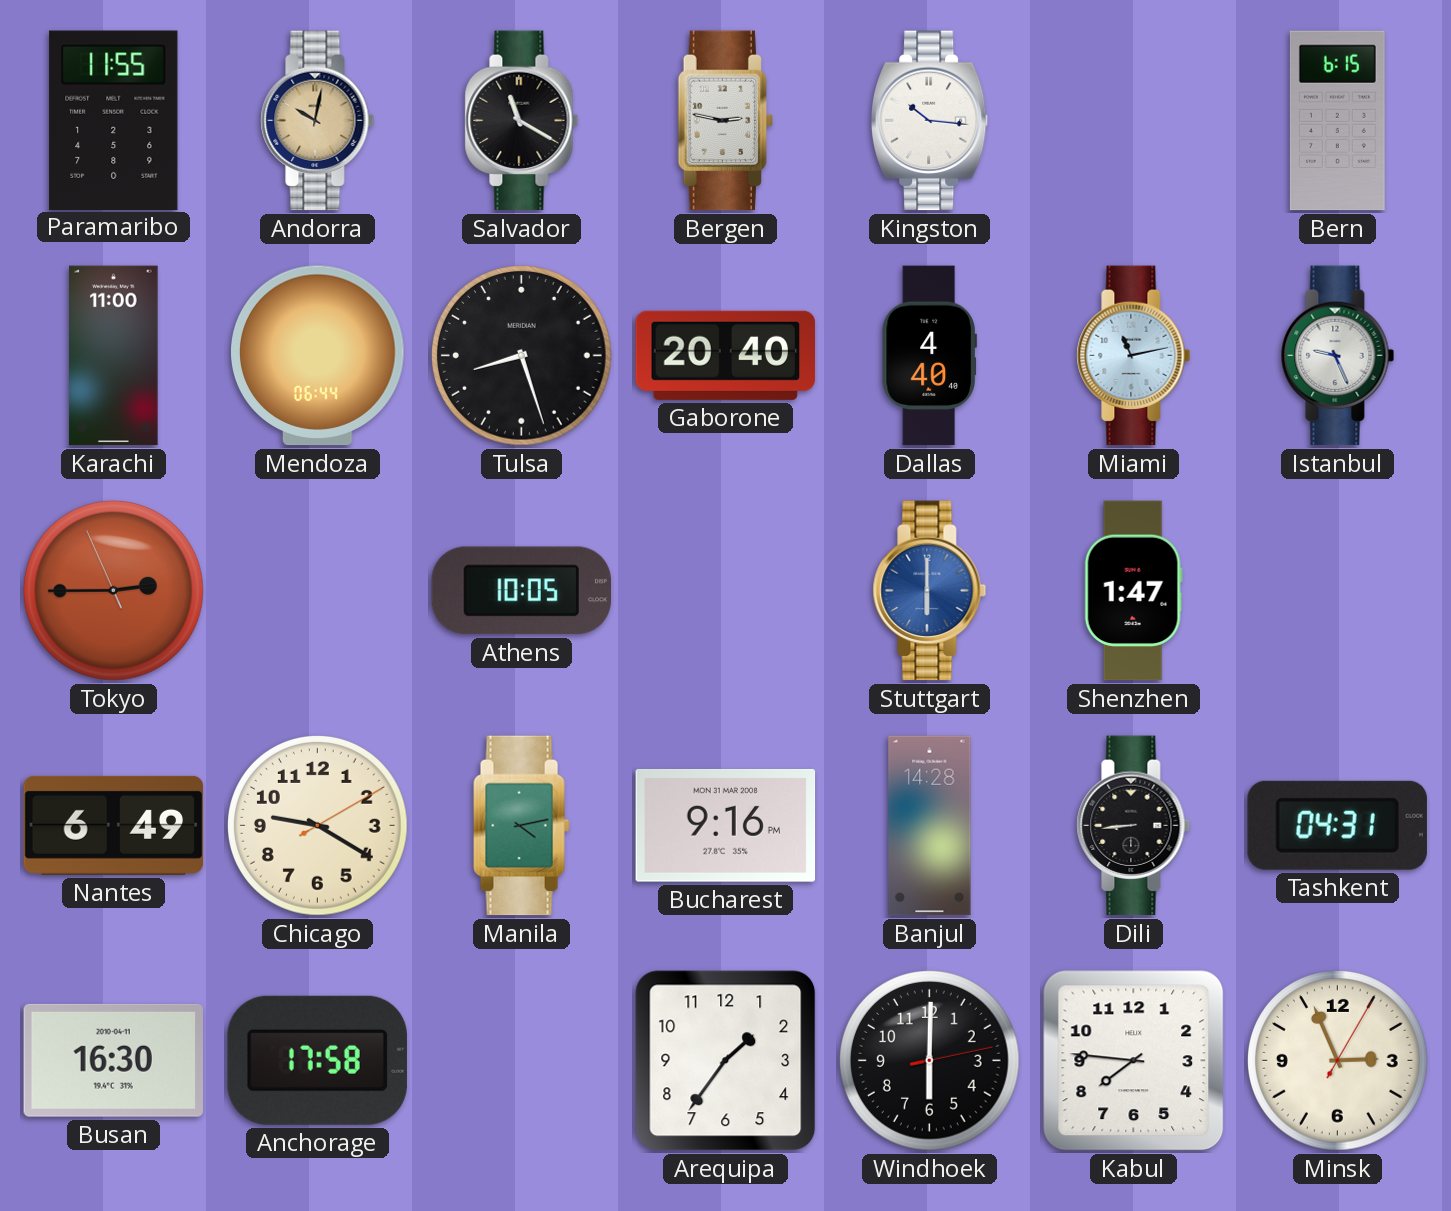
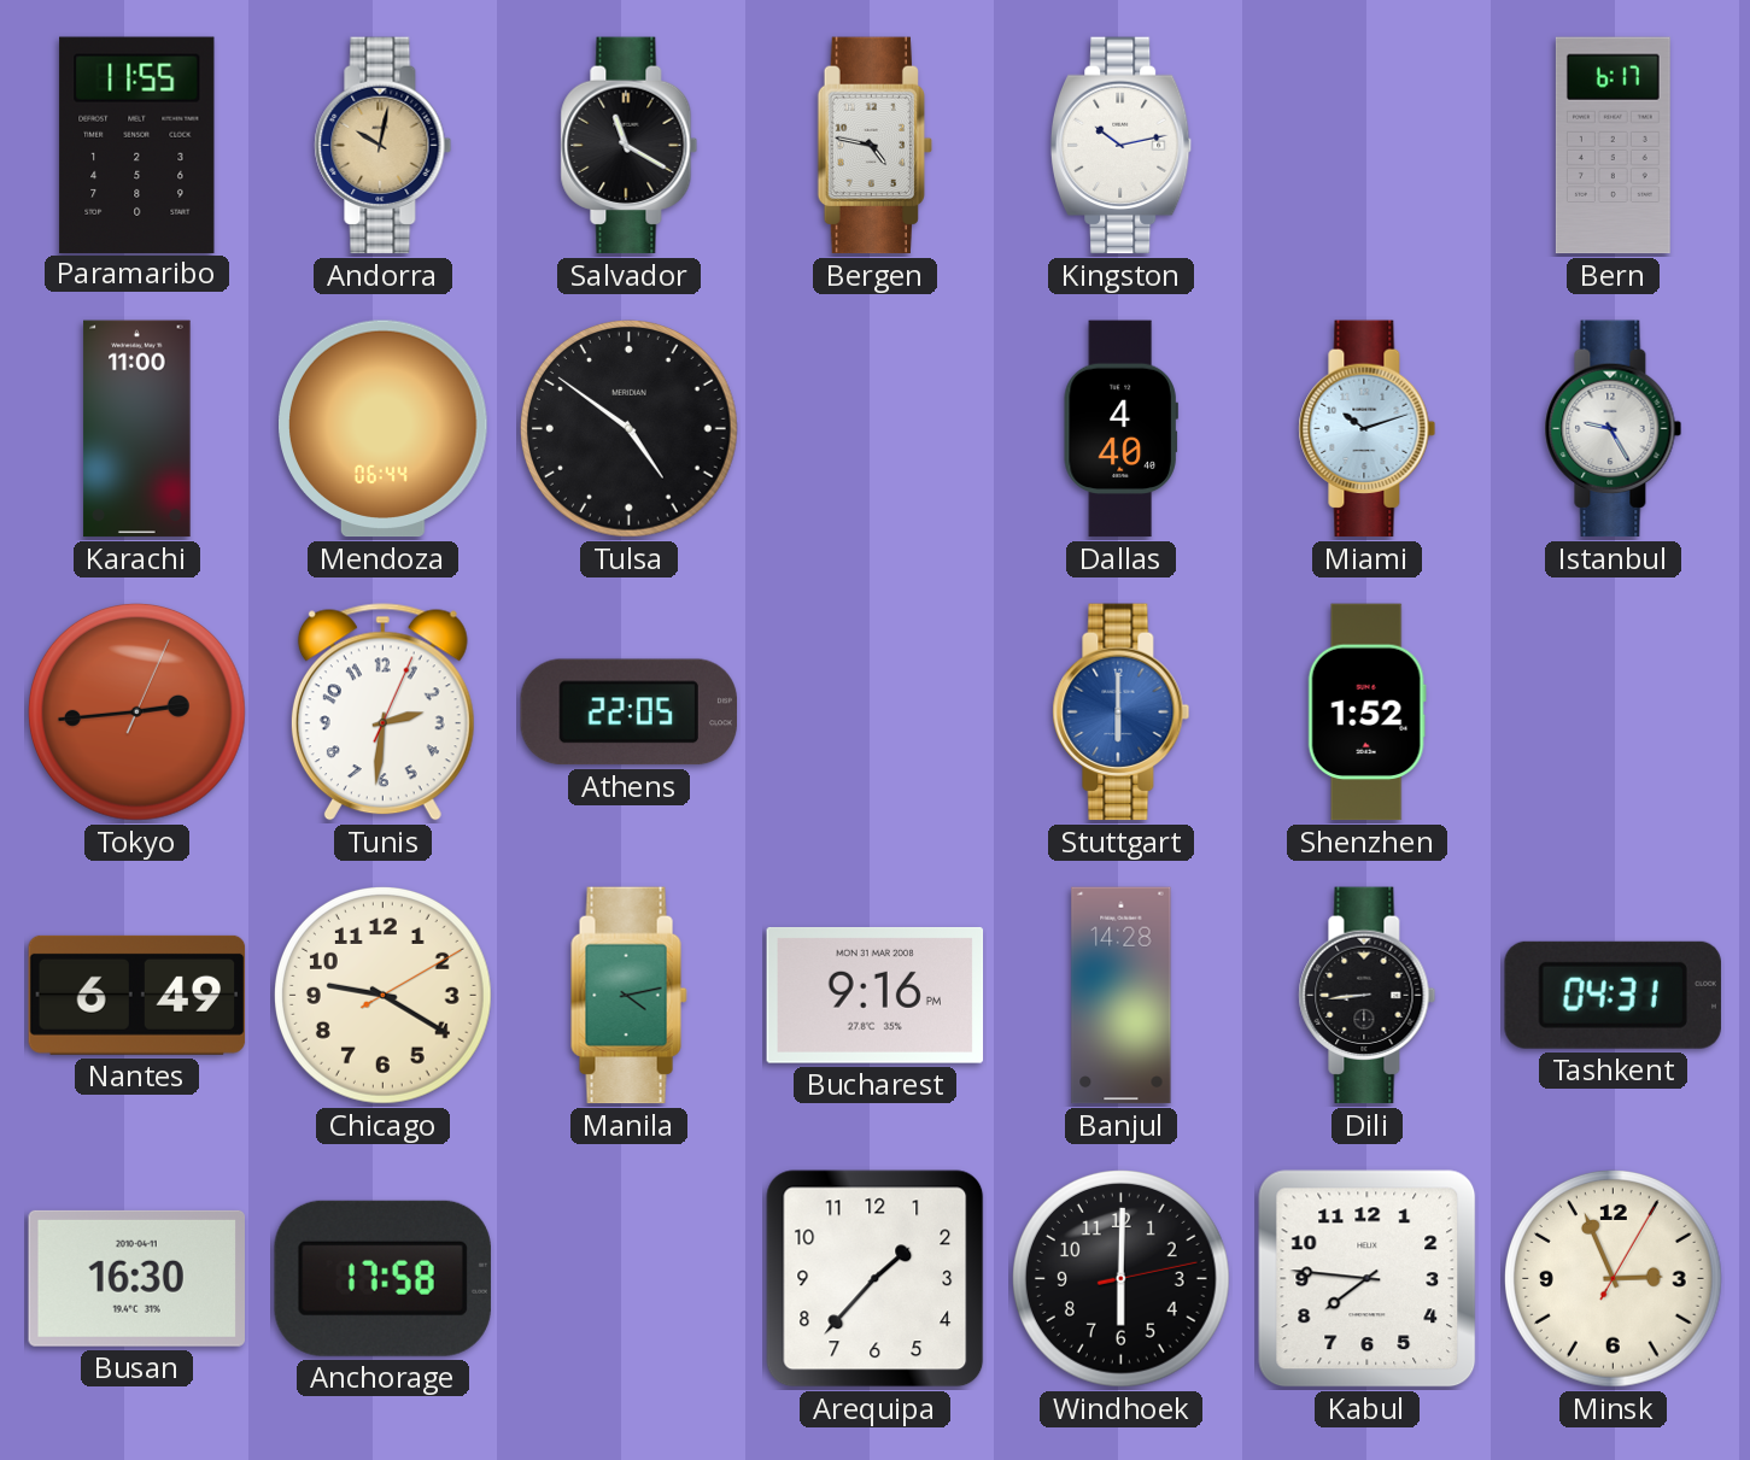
Bergen: 2:47 -> 4:47
Kingston: 10:16 -> 10:13
Bern: 6:15 -> 6:17
Tulsa: 8:27 -> 4:51
Gaborone: 20:40 -> none
Miami: 11:13 -> 10:12
Istanbul: 9:26 -> 9:25
Tokyo: 2:44:56 -> 2:44:04
Tunis: none -> 2:31
Athens: 10:05 -> 22:05
Shenzhen: 1:47 -> 1:52
Arequipa: 1:36 -> 1:37
